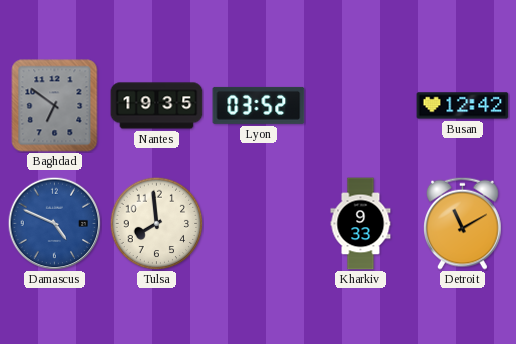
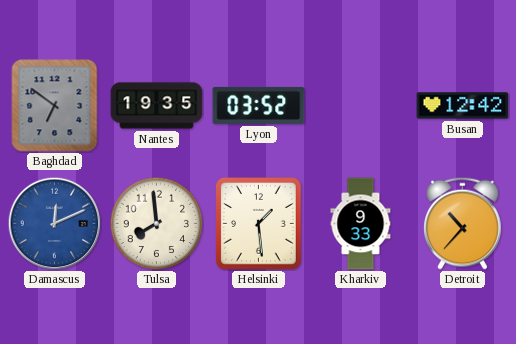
Damascus: 4:49 -> 12:11
Helsinki: none -> 1:29
Detroit: 11:10 -> 10:37
